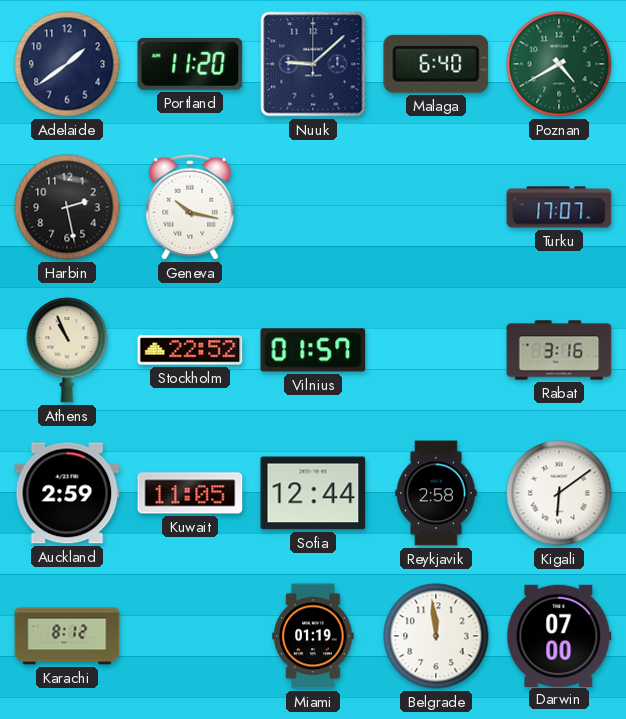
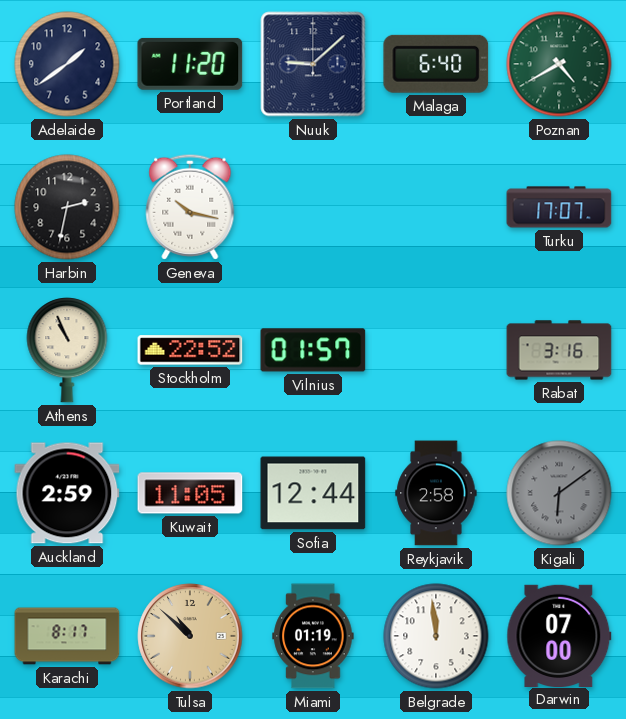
Harbin: 2:28 -> 2:32
Kigali dial: white -> grey
Karachi: 8:12 -> 8:17
Tulsa: none -> 10:52
